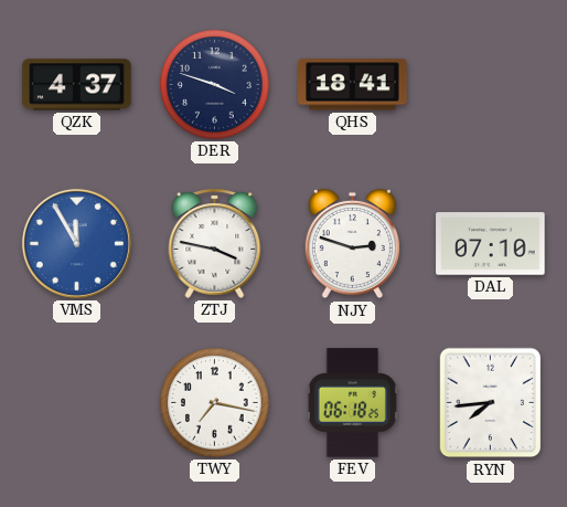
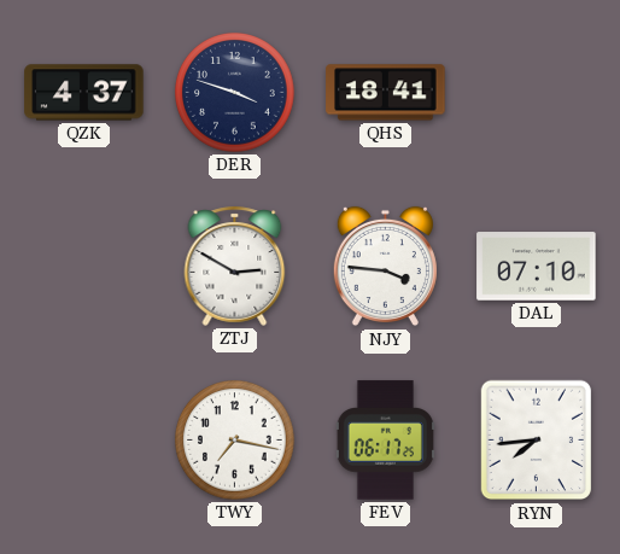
VMS: 11:55 -> none
ZTJ: 3:47 -> 2:50
NJY: 2:48 -> 3:46
FEV: 06:18 -> 06:17
